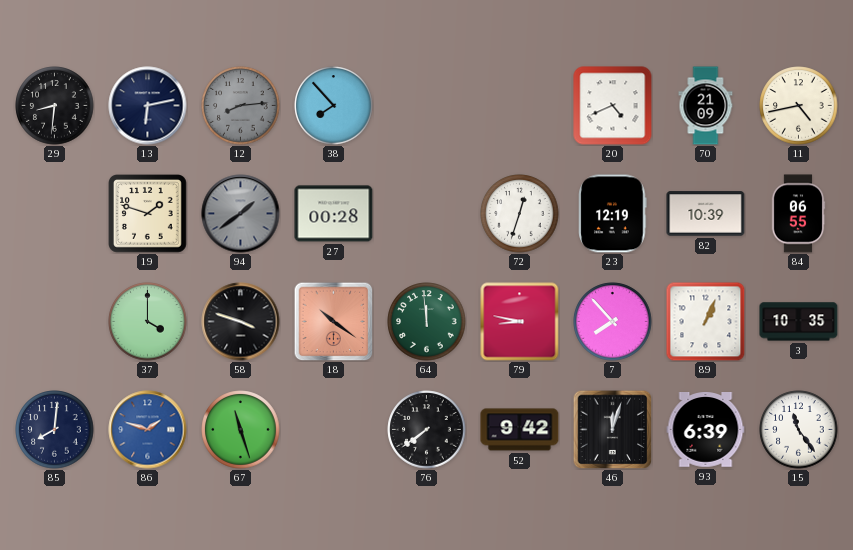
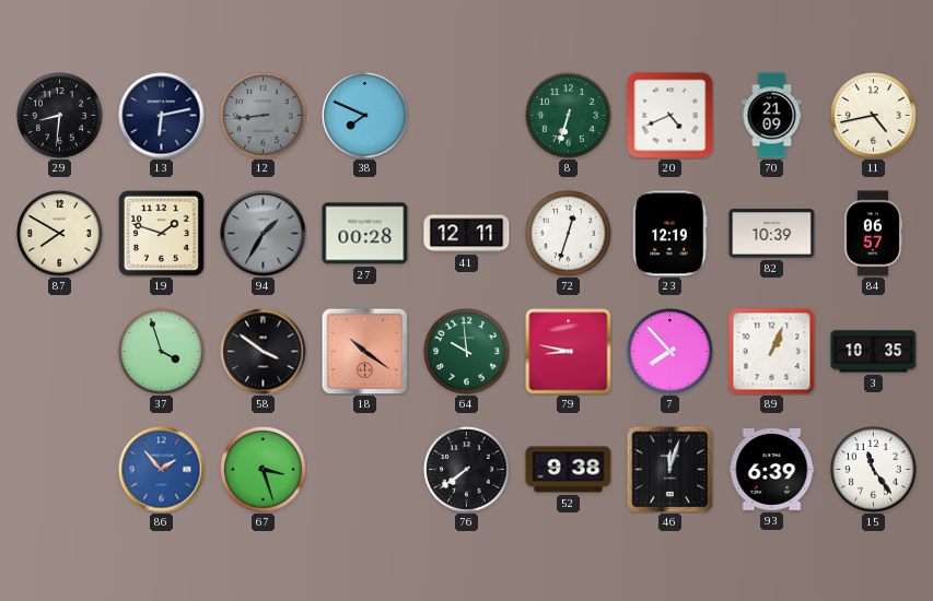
12: 8:14 -> 8:44
38: 7:53 -> 7:49
8: none -> 6:33
87: none -> 7:50
94: 1:39 -> 1:35
41: none -> 12:11
84: 06:55 -> 06:57
37: 4:00 -> 3:57
58: 3:48 -> 3:51
64: 11:59 -> 9:59
85: 8:01 -> none
86: 1:48 -> 1:53
67: 11:27 -> 3:27
52: 9:42 -> 9:38
